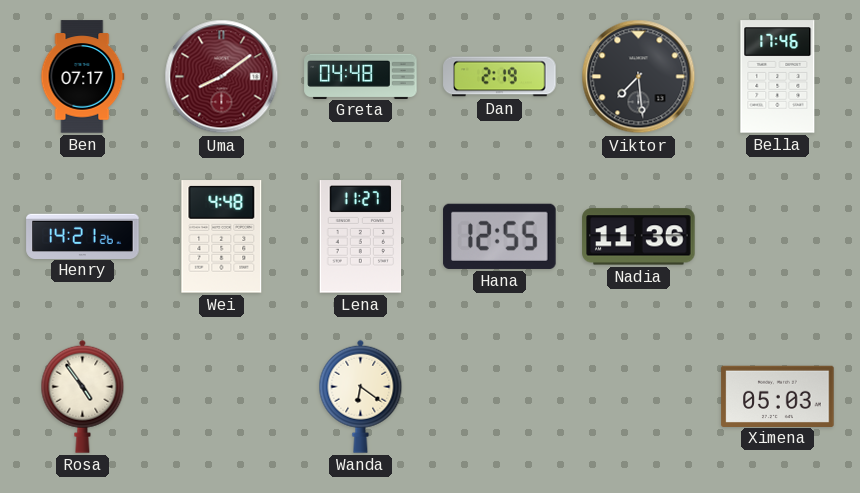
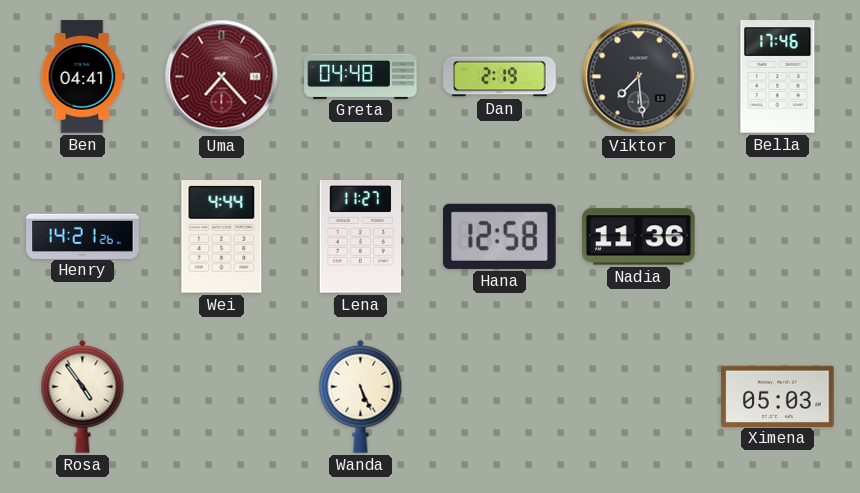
Ben: 07:17 -> 04:41
Uma: 8:09 -> 7:23
Wei: 4:48 -> 4:44
Hana: 12:55 -> 12:58
Wanda: 6:21 -> 5:26
